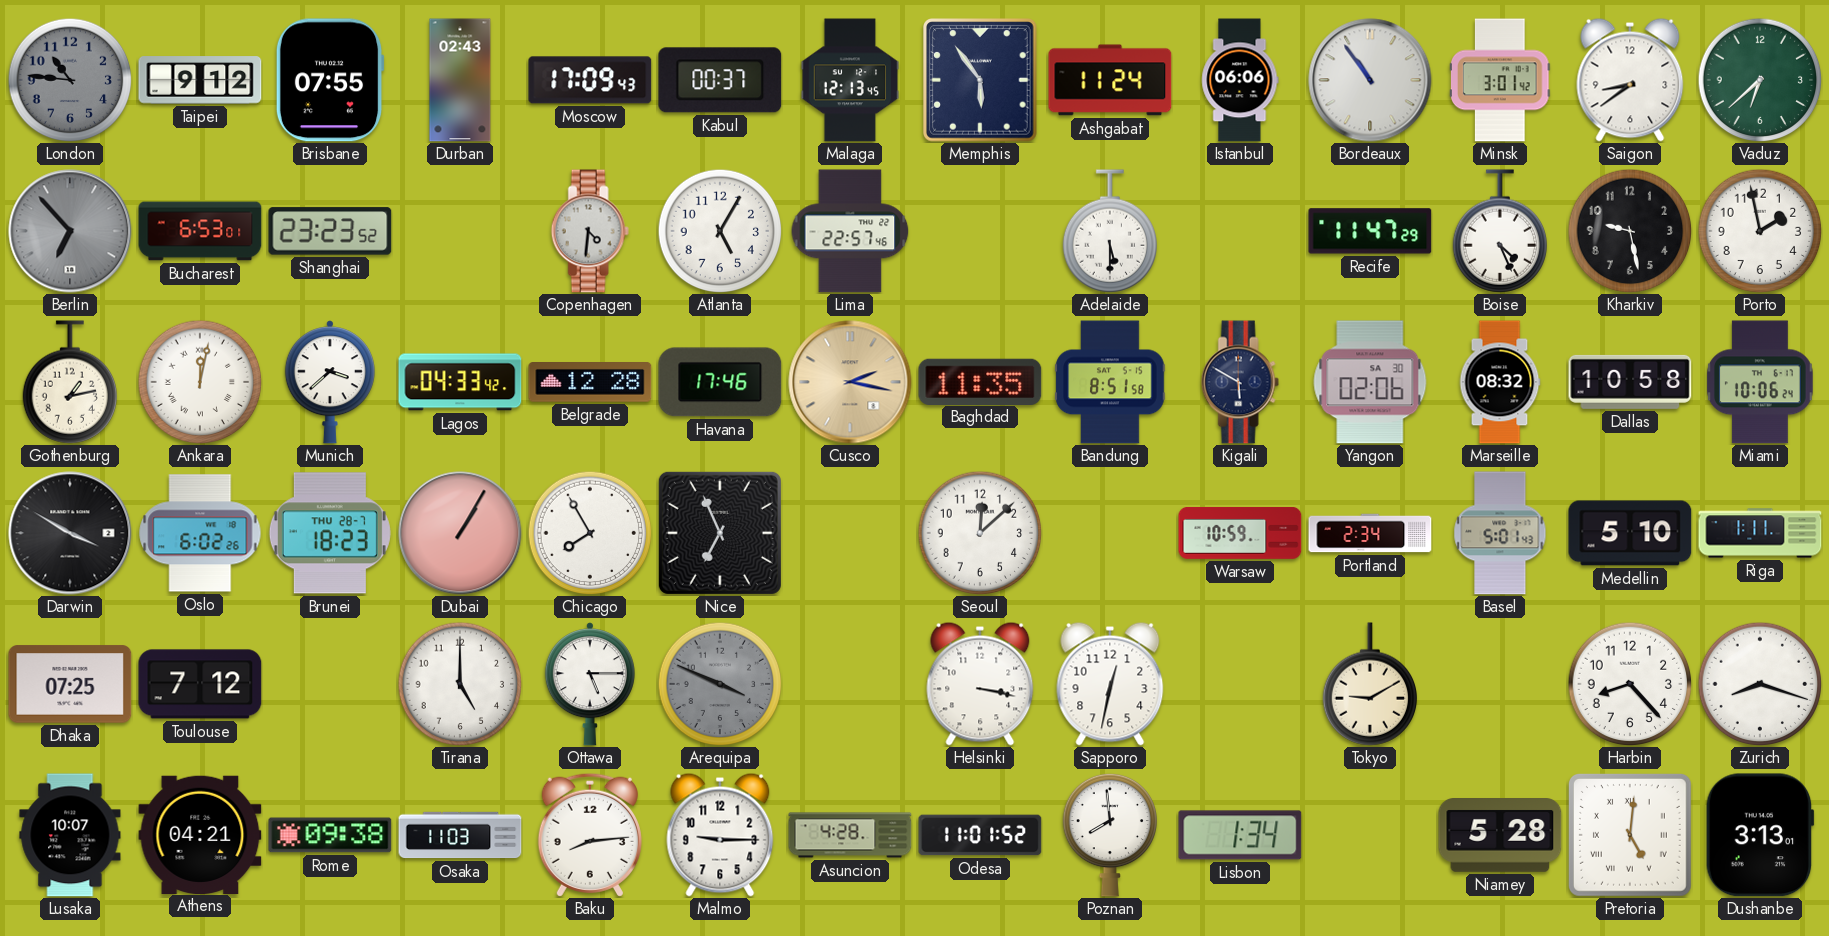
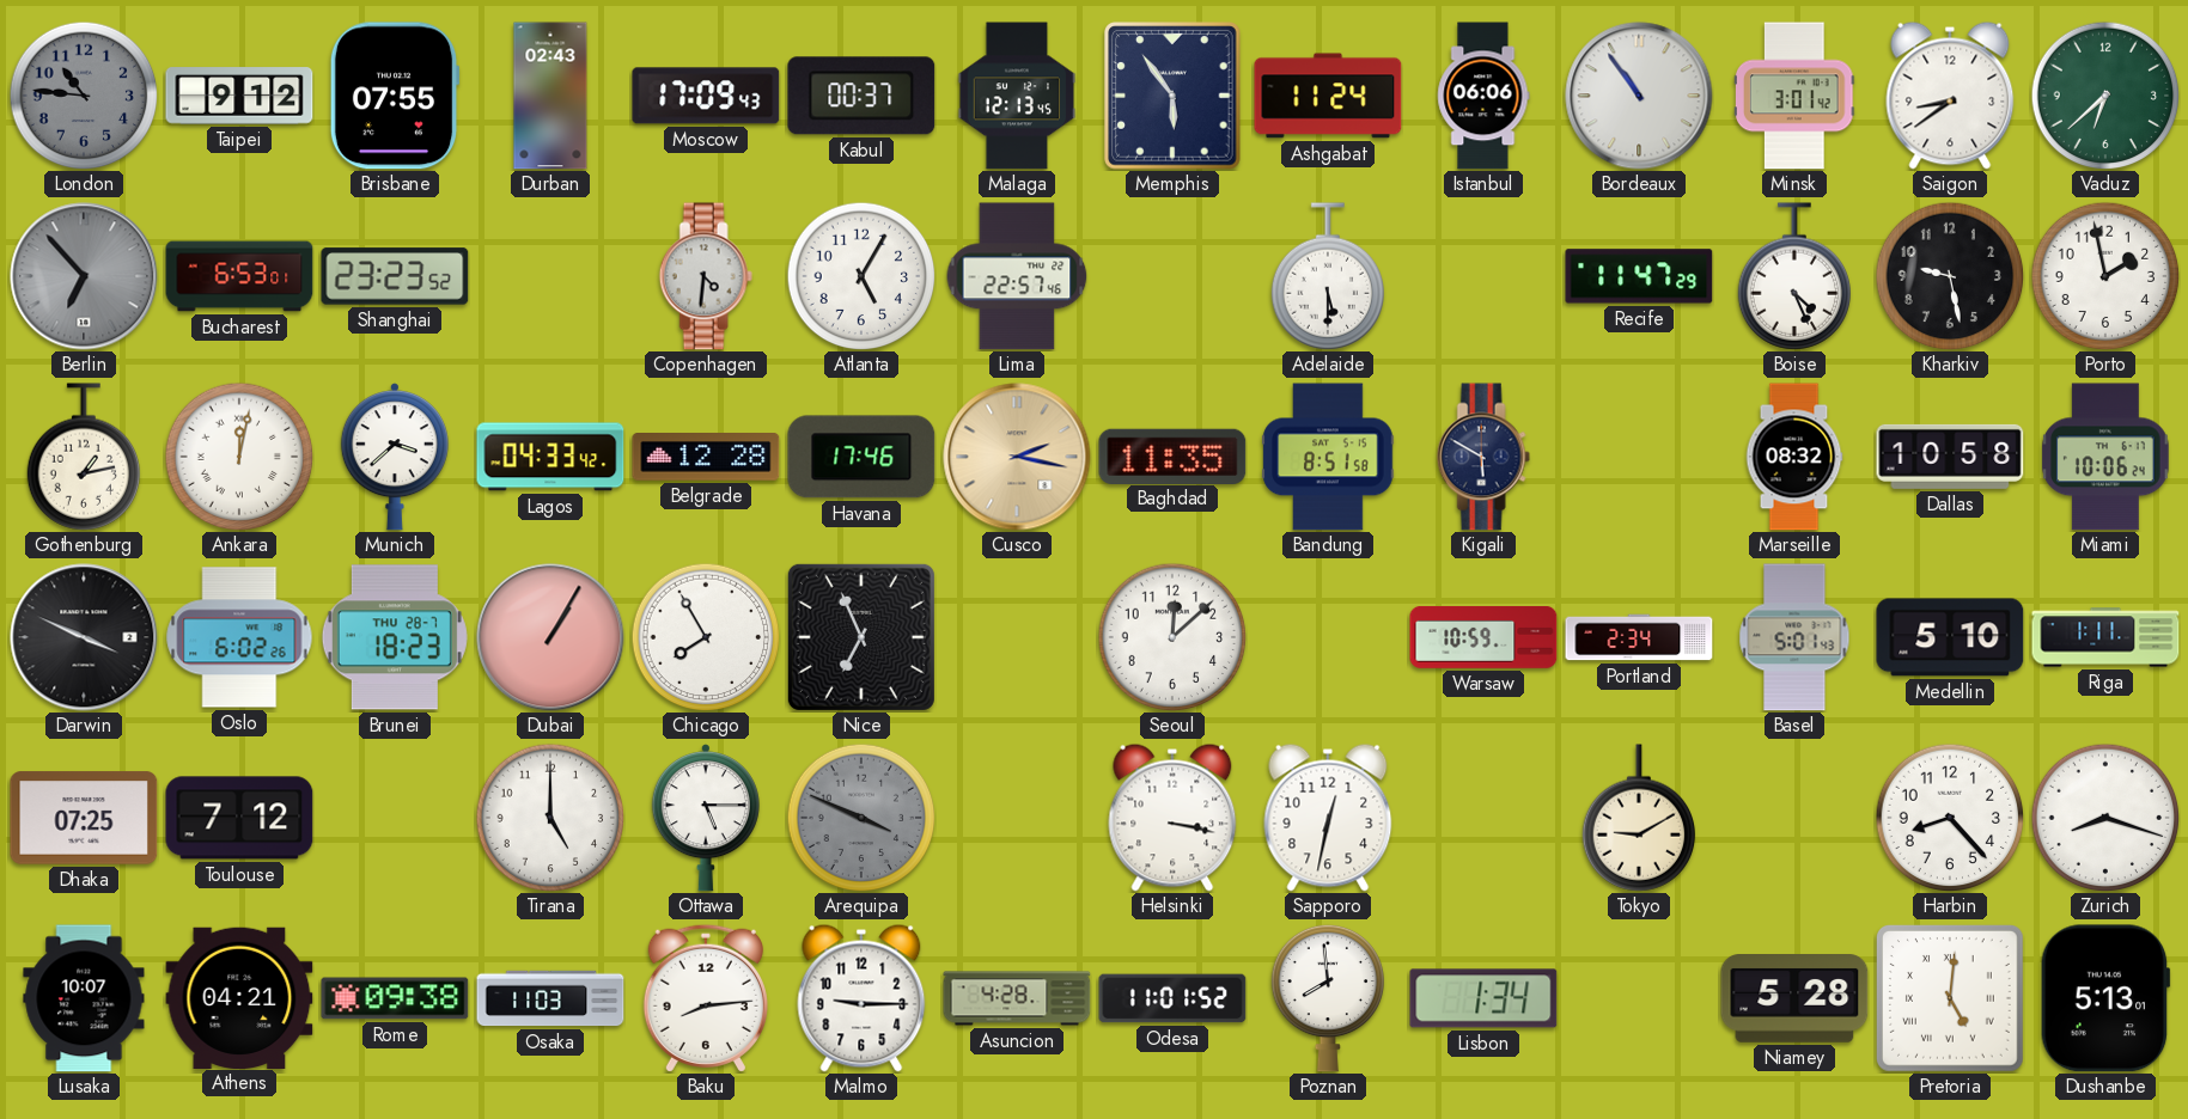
Yangon: 02:06 -> none
Darwin: 3:50 -> 3:49
Dushanbe: 3:13 -> 5:13
